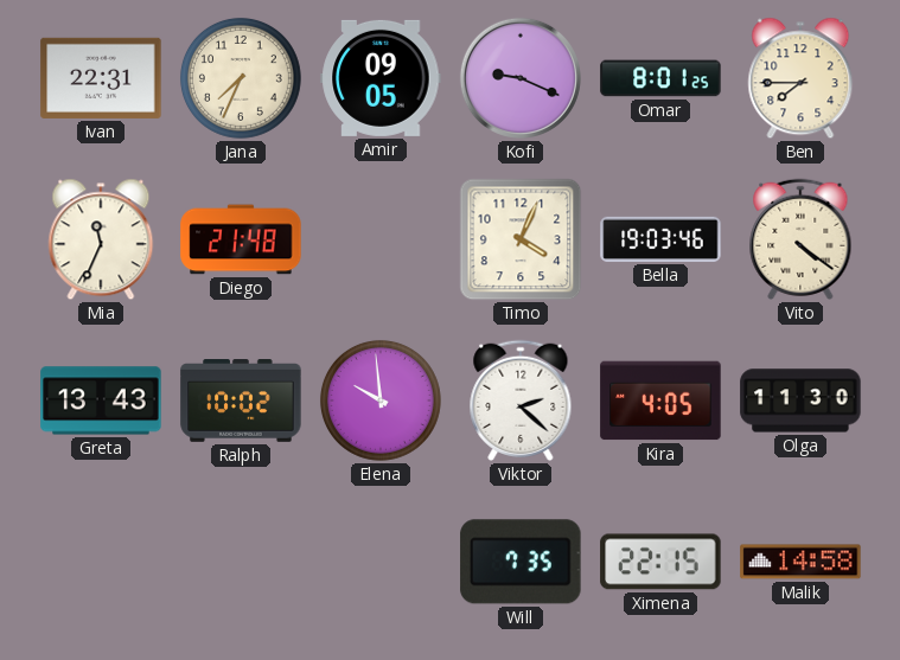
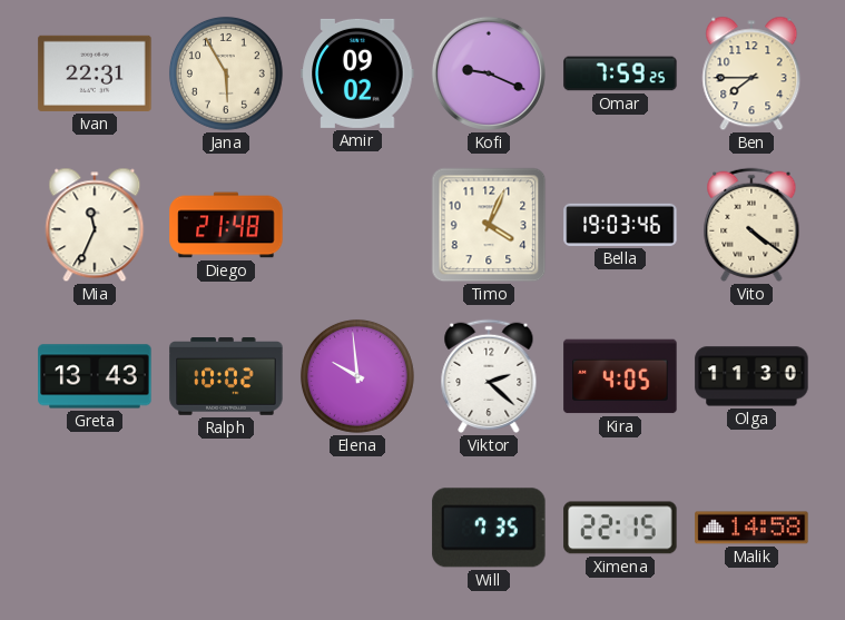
Jana: 7:34 -> 5:55
Amir: 09:05 -> 09:02
Omar: 8:01 -> 7:59
